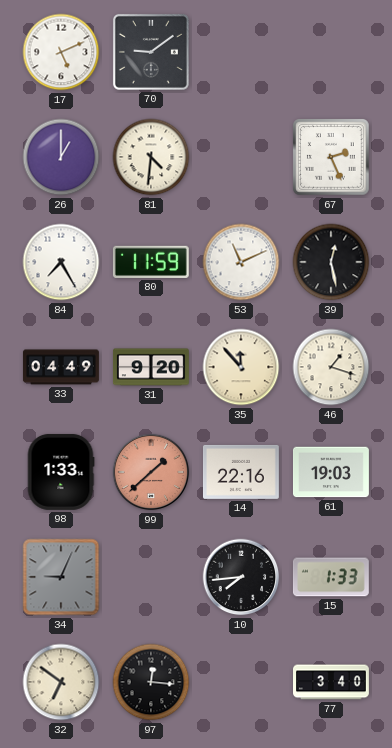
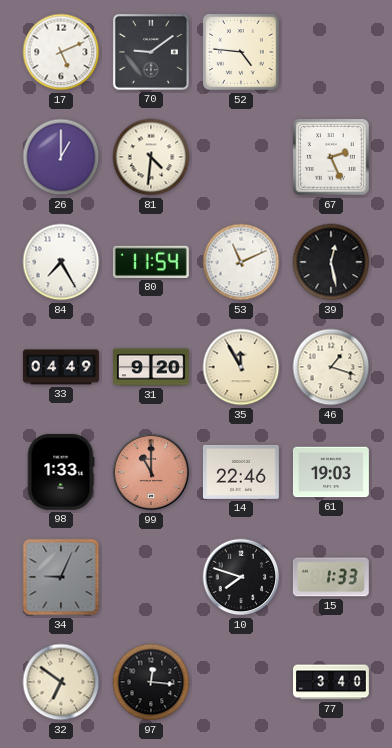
52: none -> 4:46
80: 11:59 -> 11:54
35: 11:53 -> 11:55
99: 1:38 -> 11:00
14: 22:16 -> 22:46
10: 7:44 -> 7:48
